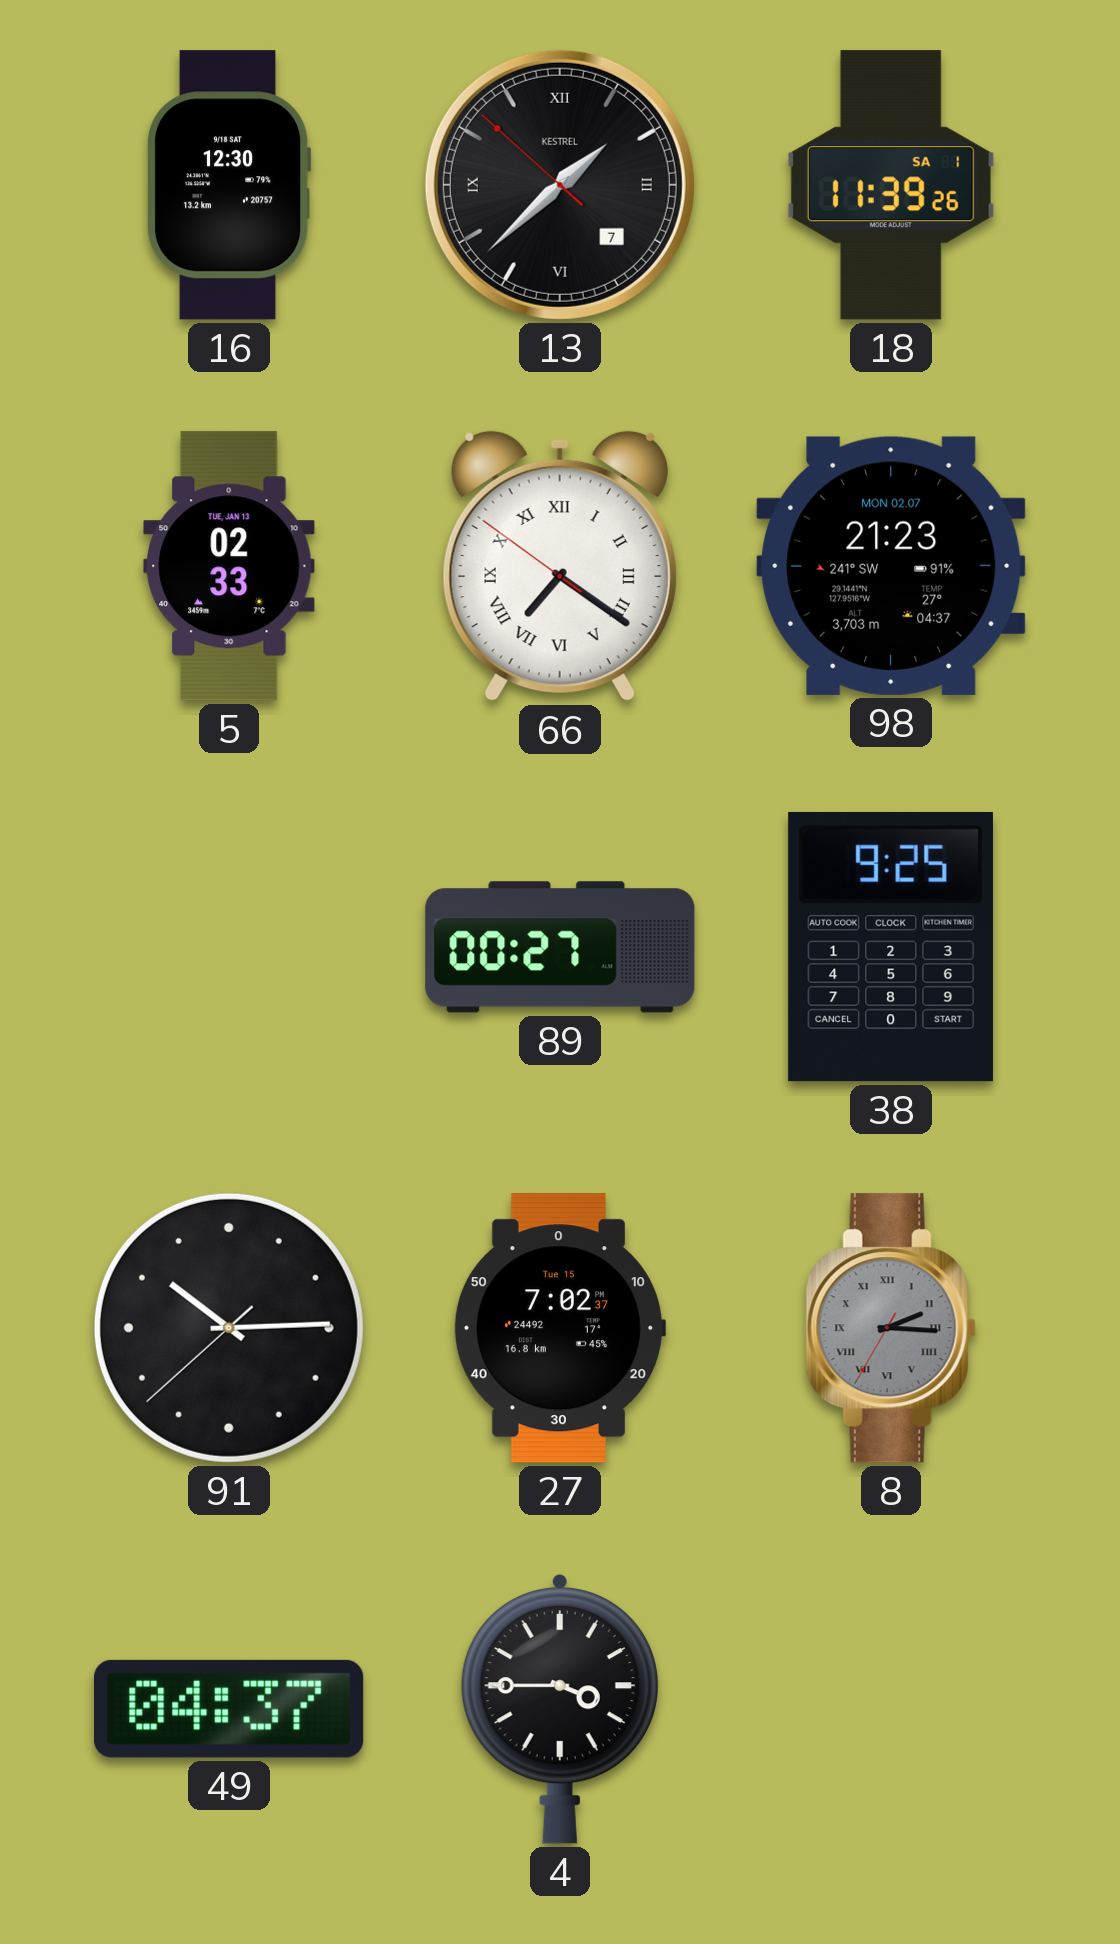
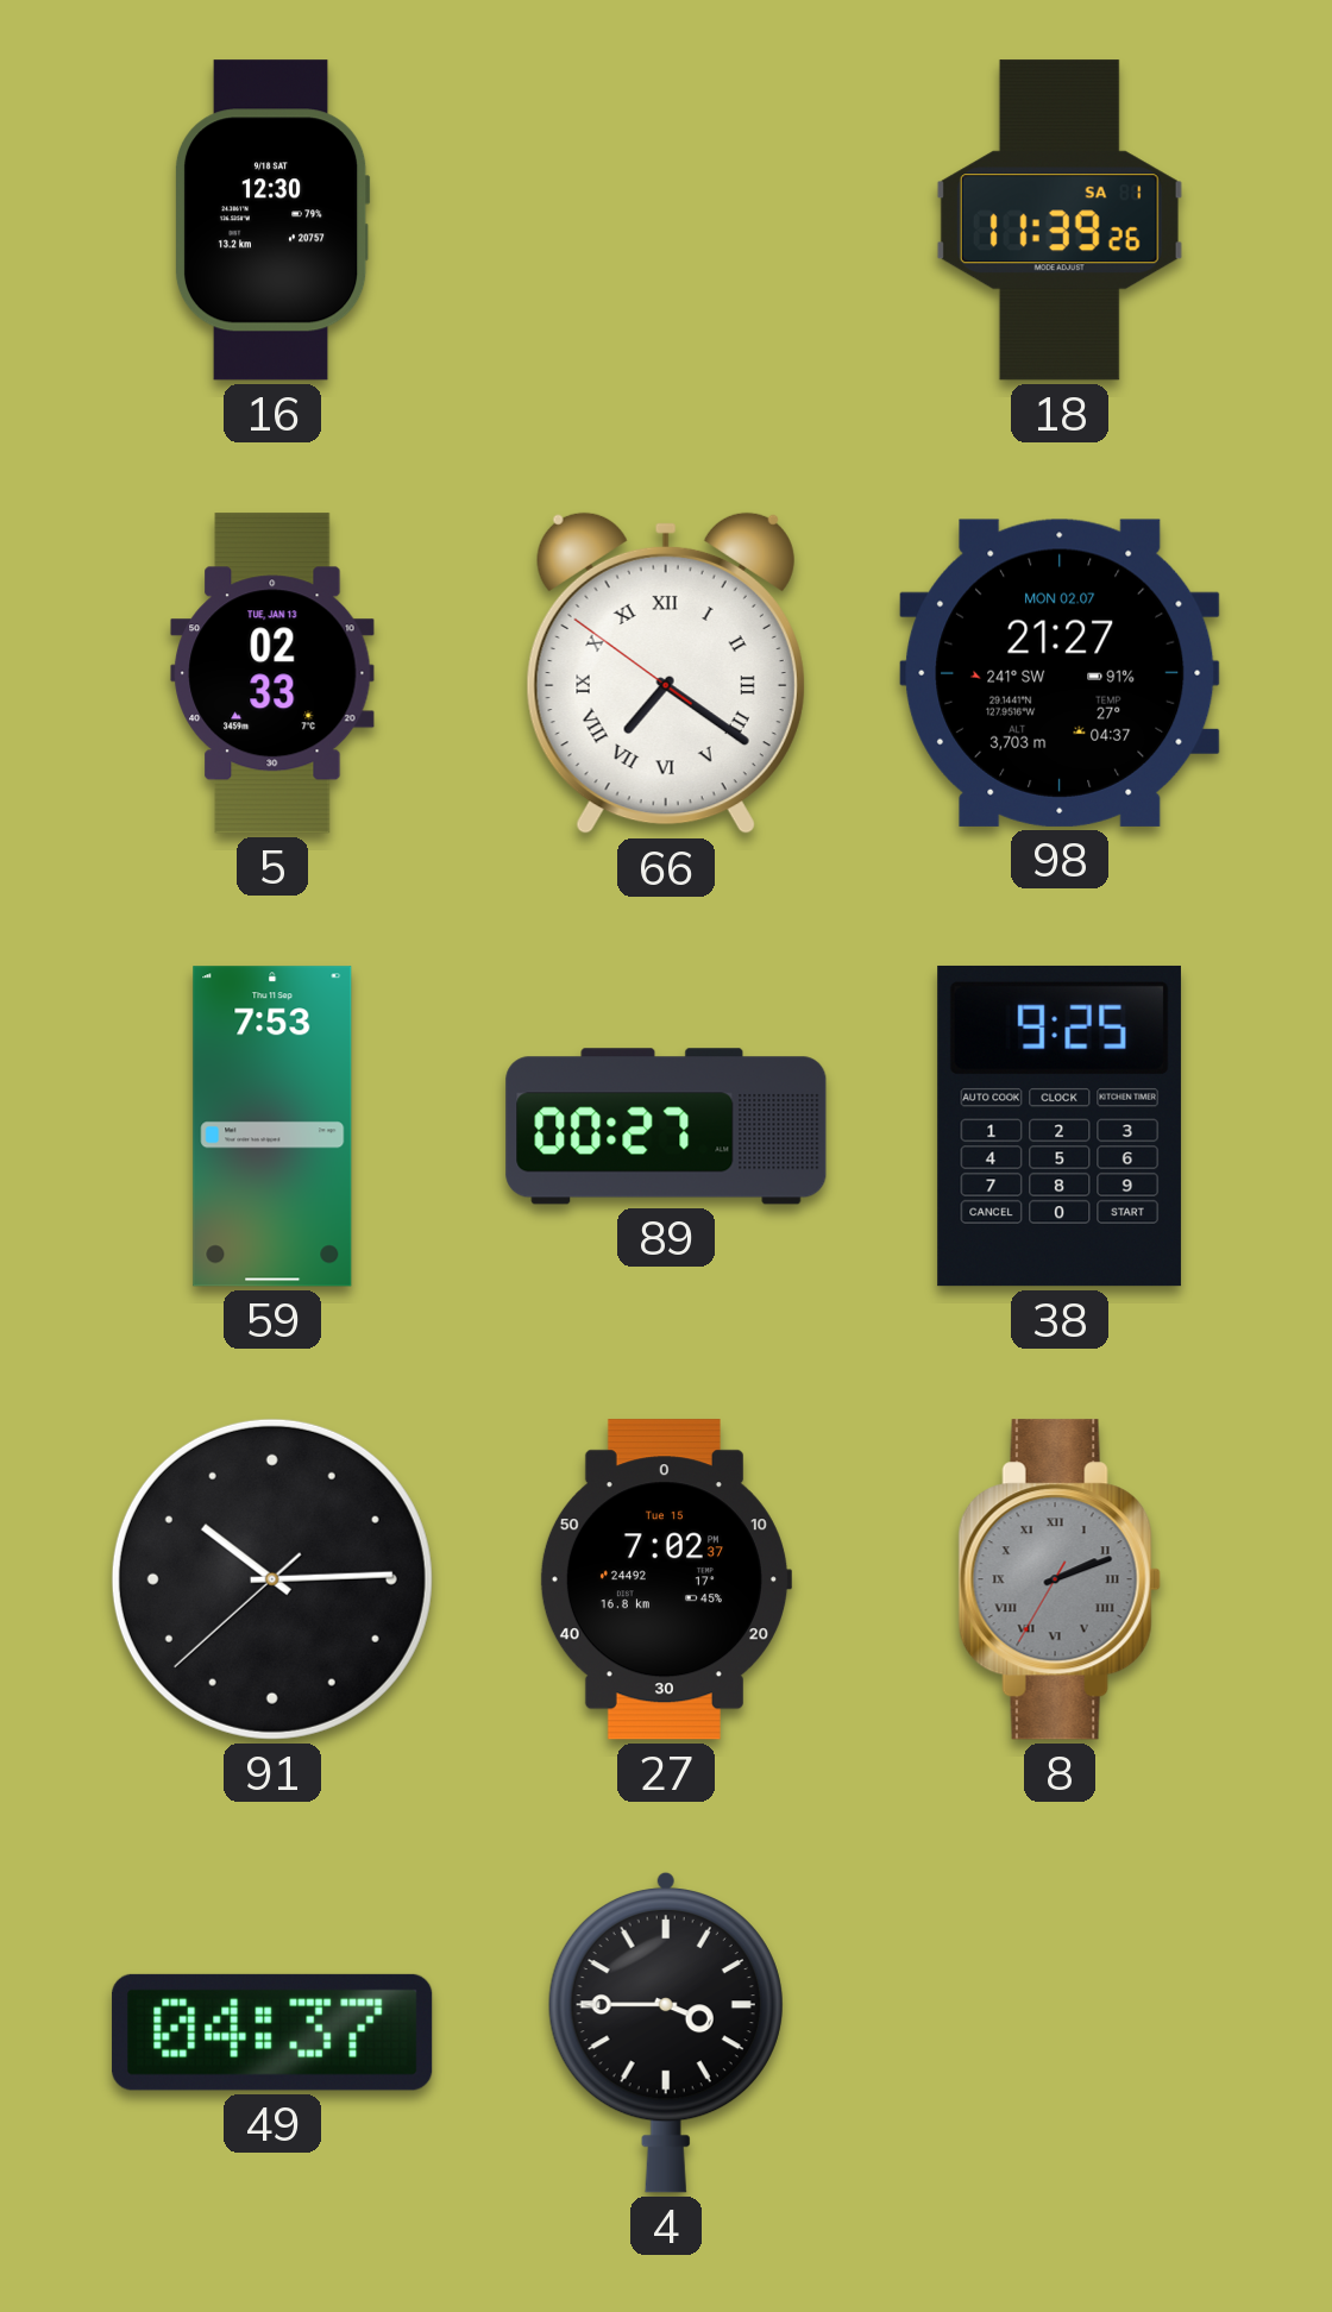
13: 1:37 -> none
98: 21:23 -> 21:27
59: none -> 7:53
8: 2:15 -> 2:11
